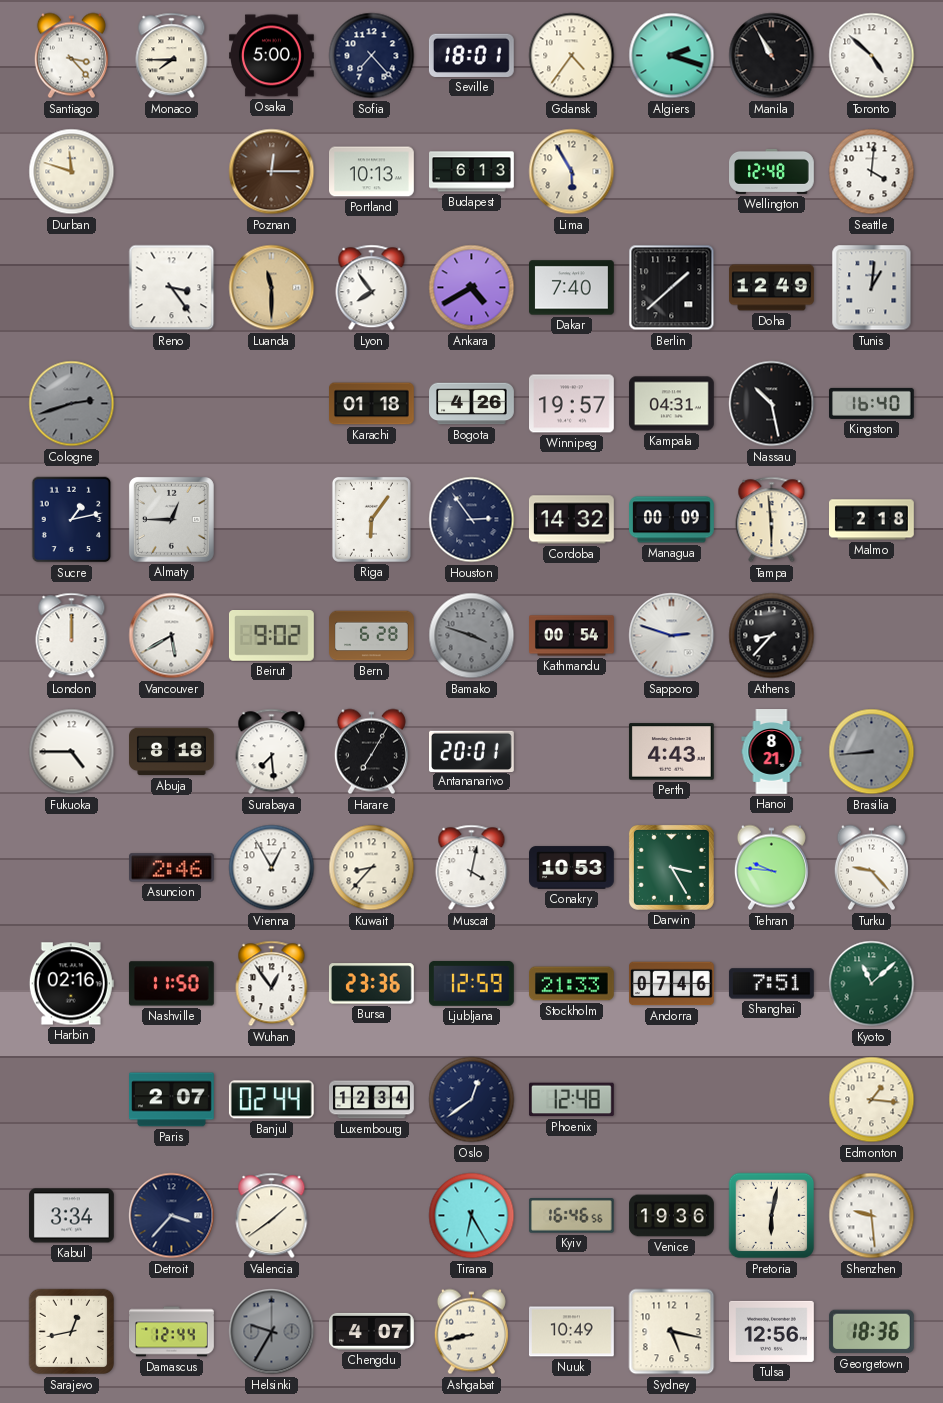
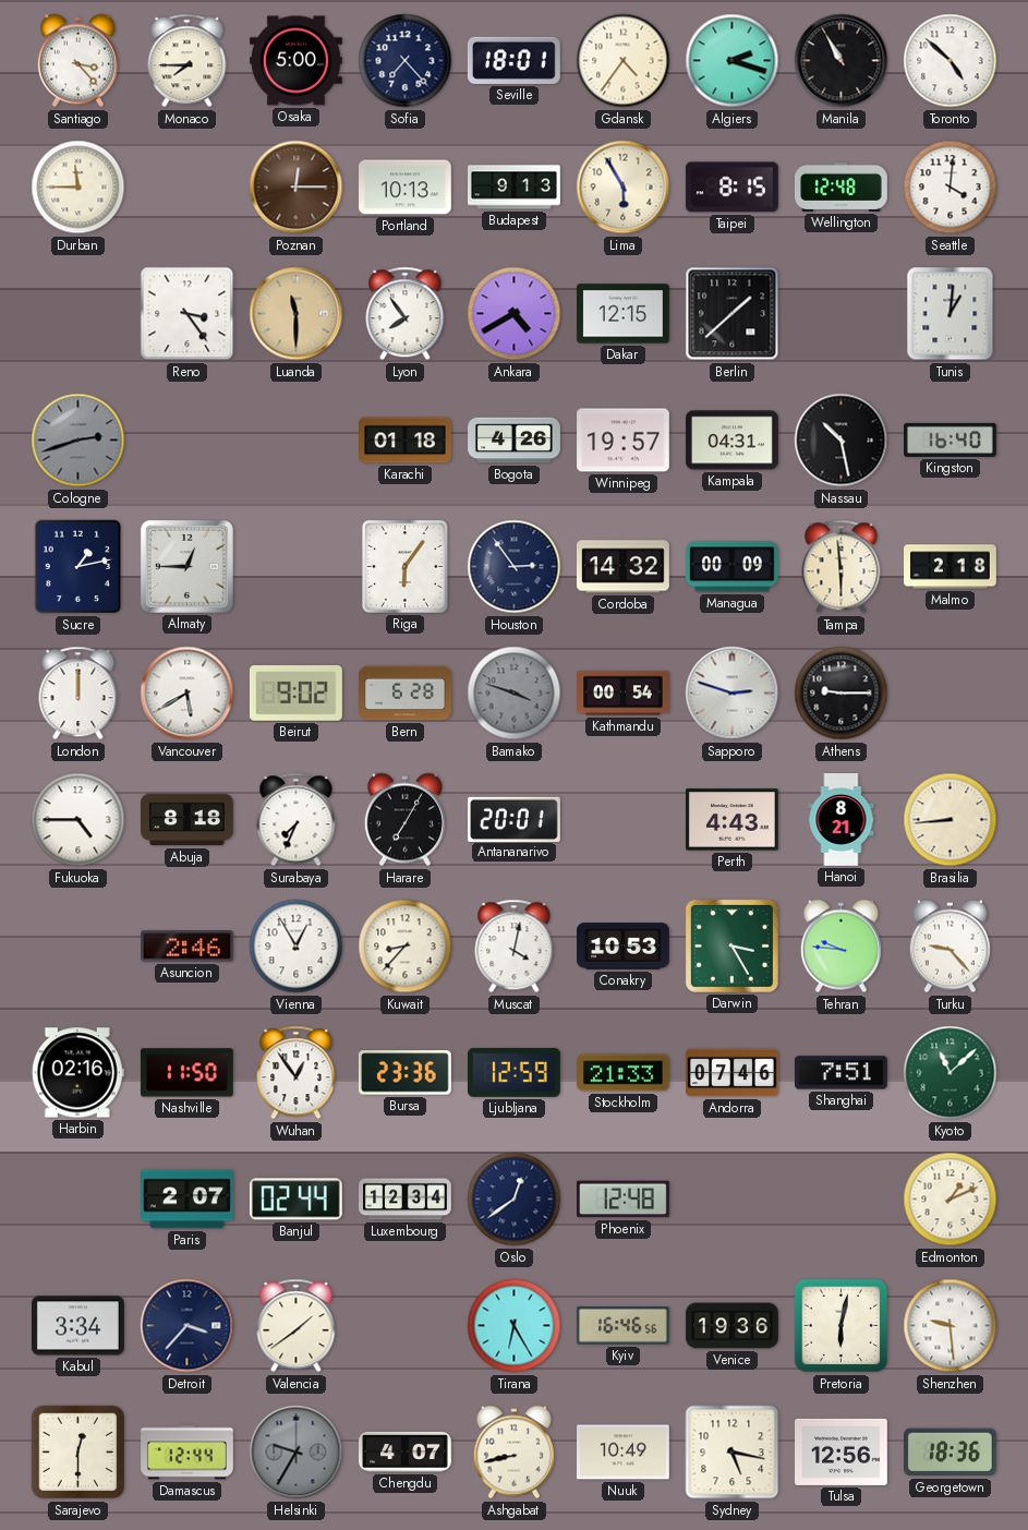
Durban: 11:48 -> 11:45
Budapest: 6:13 -> 9:13
Taipei: none -> 8:15
Dakar: 7:40 -> 12:15
Doha: 12:49 -> none
Athens: 8:37 -> 9:15
Surabaya: 7:29 -> 7:34
Brasilia dial: grey -> cream
Edmonton: 1:16 -> 1:11
Sarajevo: 12:43 -> 12:30
